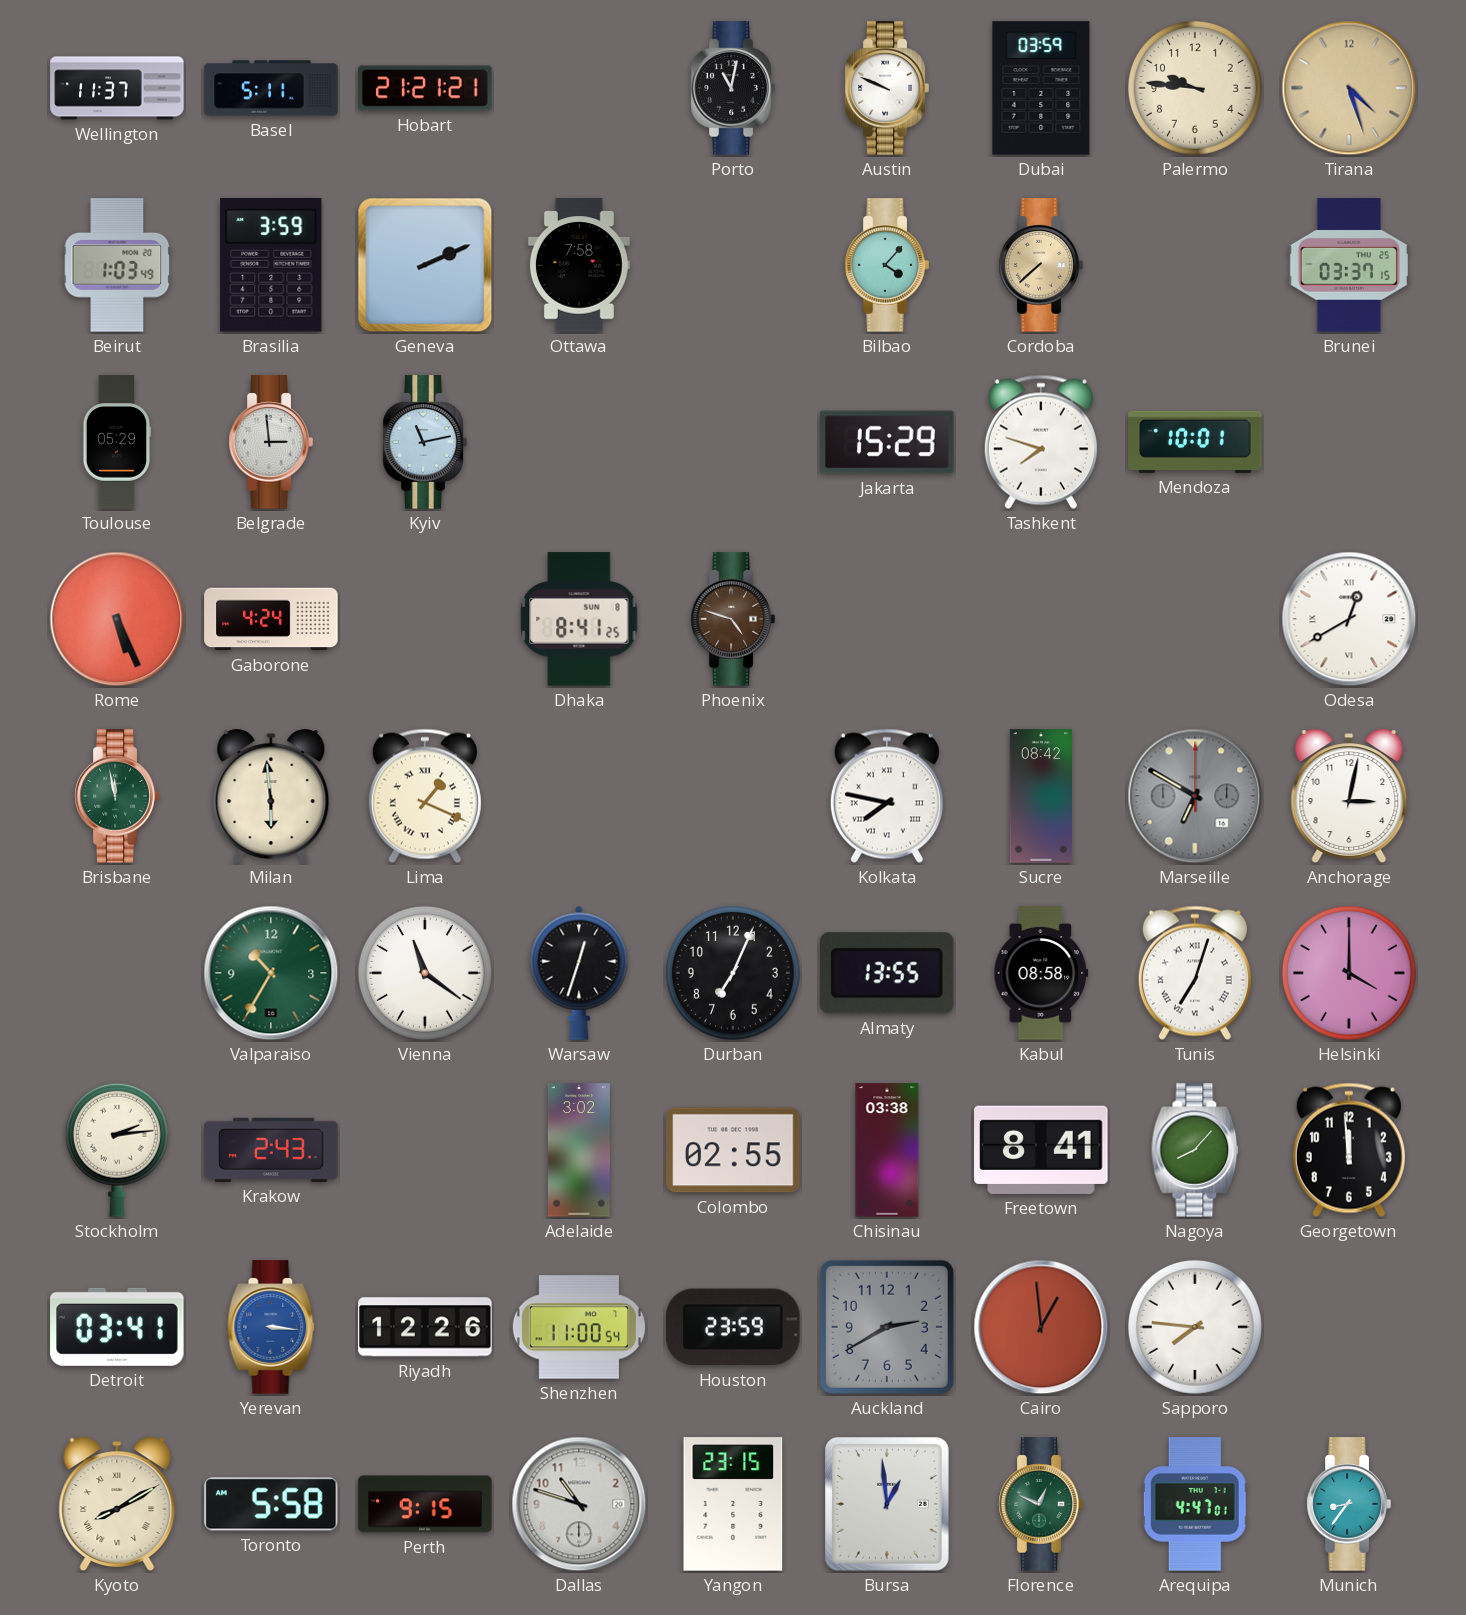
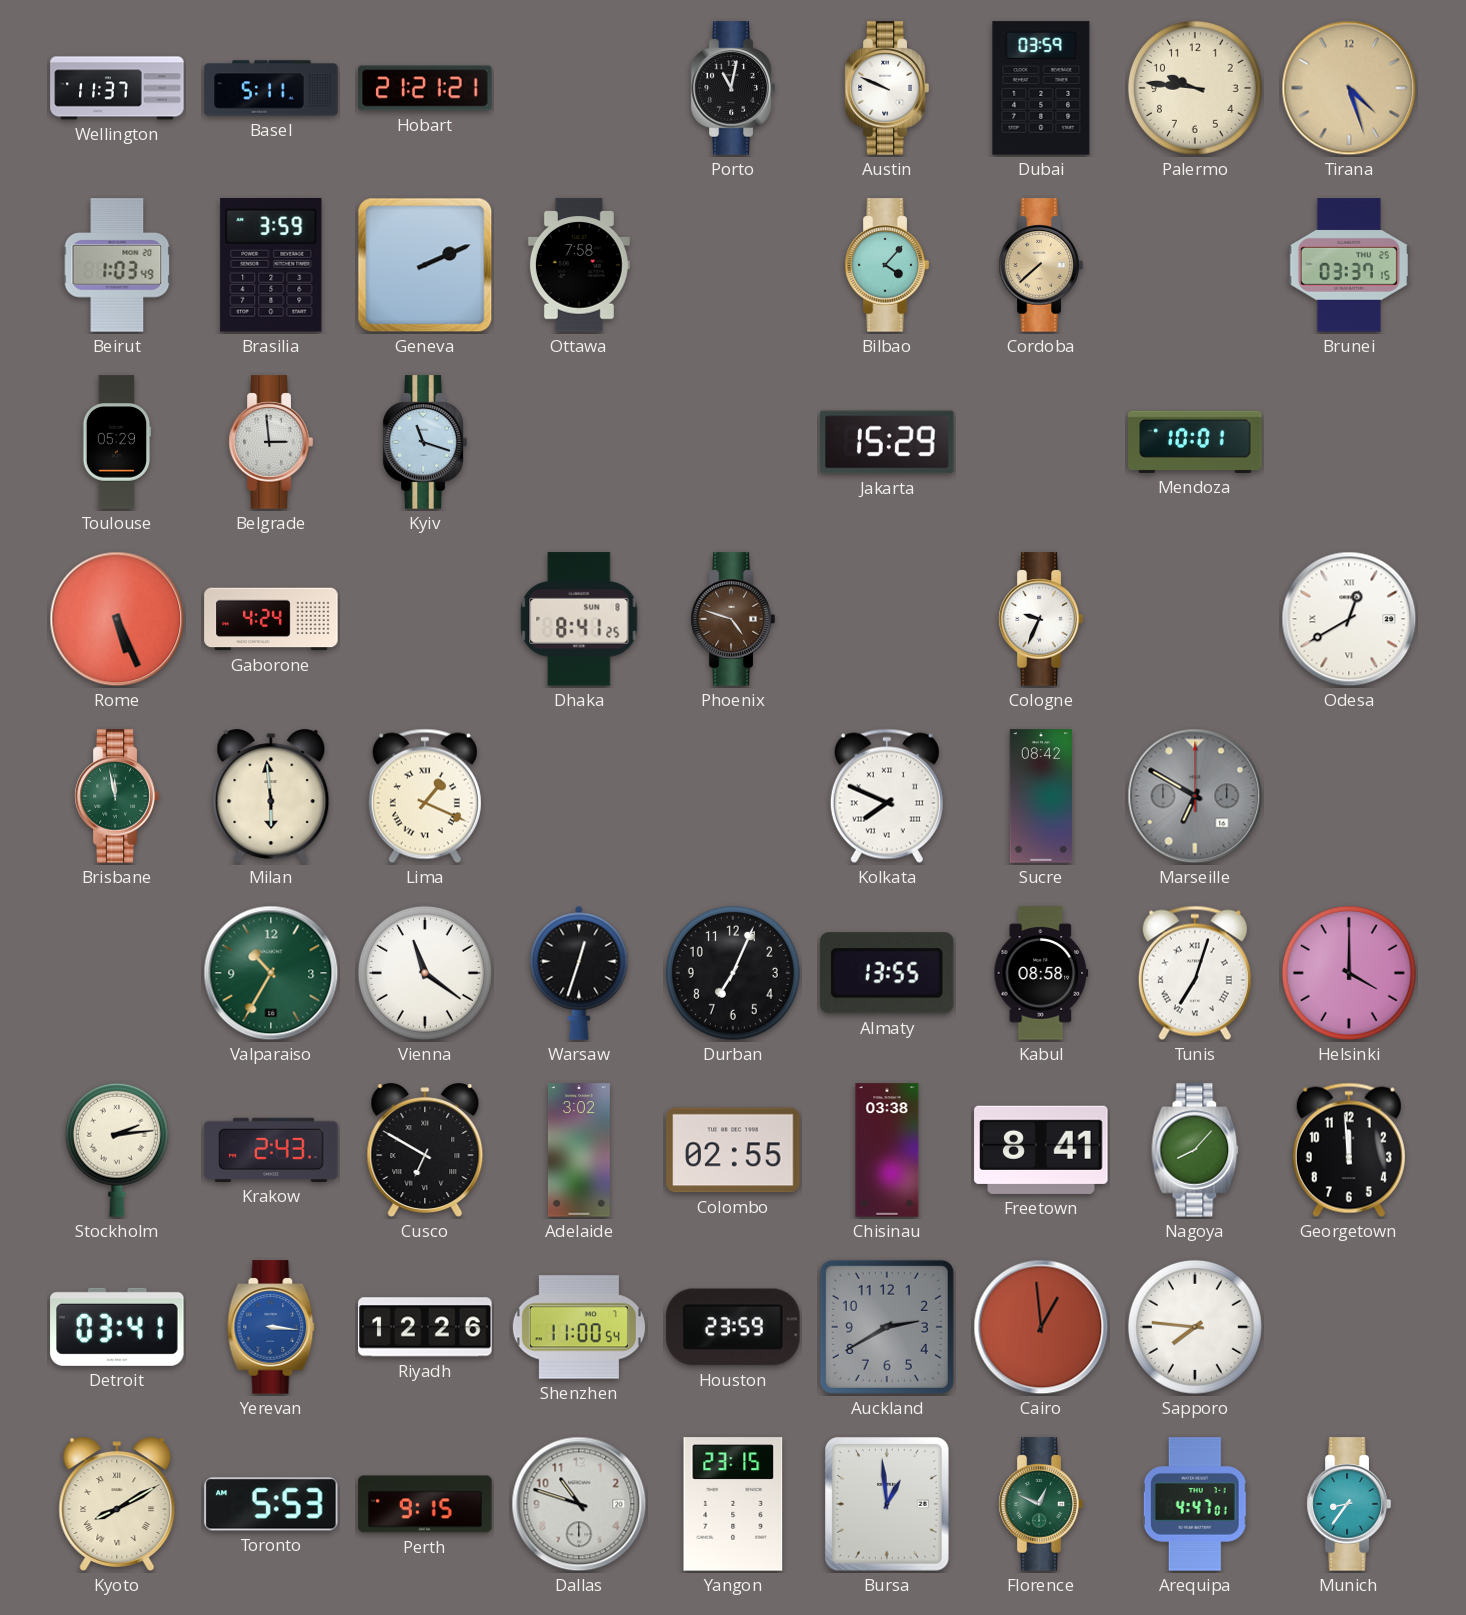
Kyiv: 11:13 -> 11:18
Tashkent: 7:48 -> none
Cologne: none -> 9:34
Kolkata: 7:47 -> 7:49
Anchorage: 3:02 -> none
Cusco: none -> 6:50
Toronto: 5:58 -> 5:53
